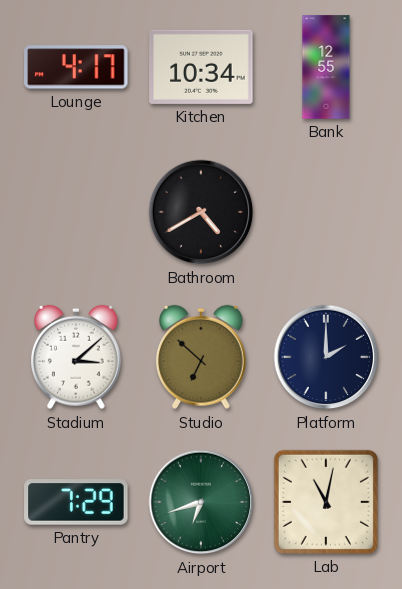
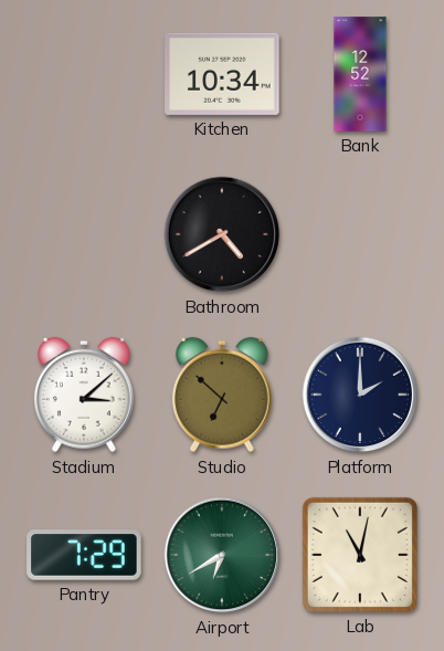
Lounge: 4:17 -> none
Bank: 12:55 -> 12:52
Airport: 6:42 -> 6:40
